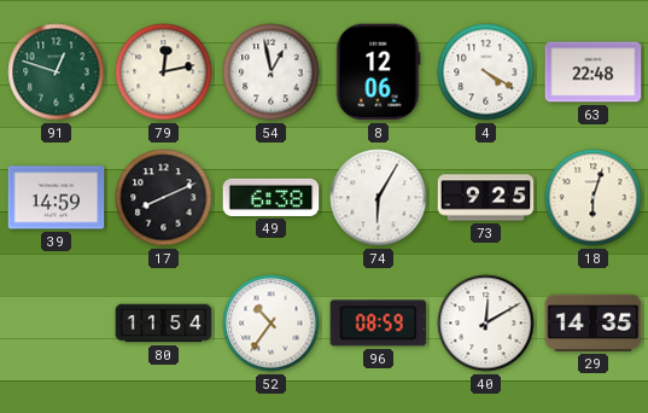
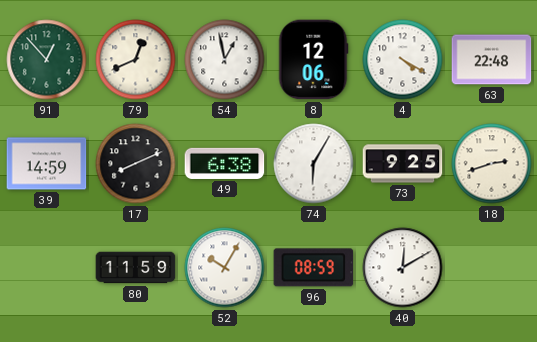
91: 12:48 -> 12:53
79: 12:13 -> 12:41
18: 6:03 -> 2:42
80: 11:54 -> 11:59
52: 10:36 -> 10:05
29: 14:35 -> none
